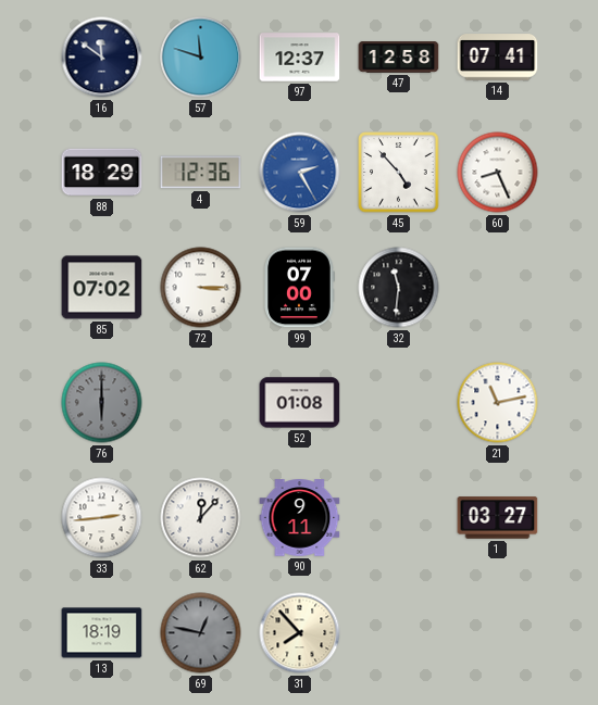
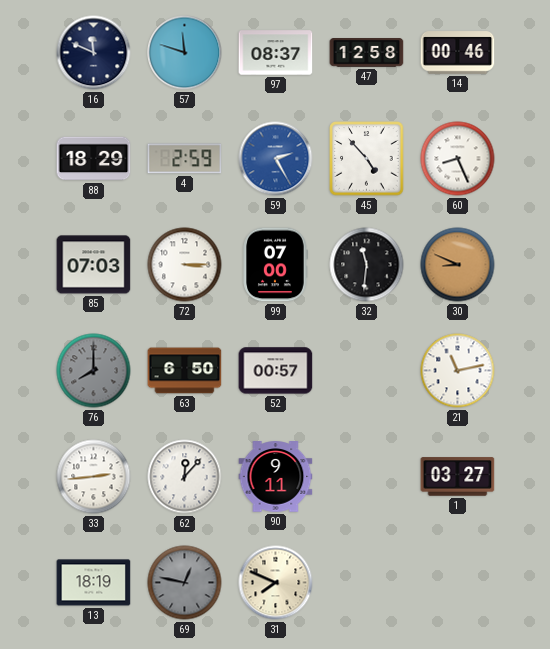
16: 11:51 -> 11:49
97: 12:37 -> 08:37
14: 07:41 -> 00:46
4: 12:36 -> 2:59
85: 07:02 -> 07:03
30: none -> 8:49
76: 6:00 -> 8:00
63: none -> 6:50
52: 01:08 -> 00:57
31: 7:53 -> 7:49
